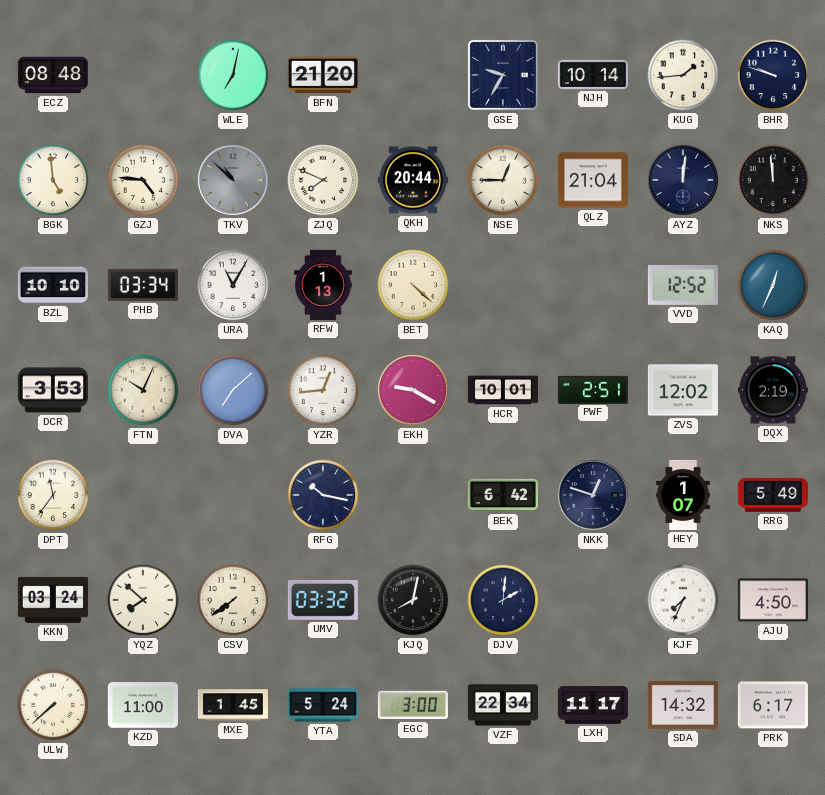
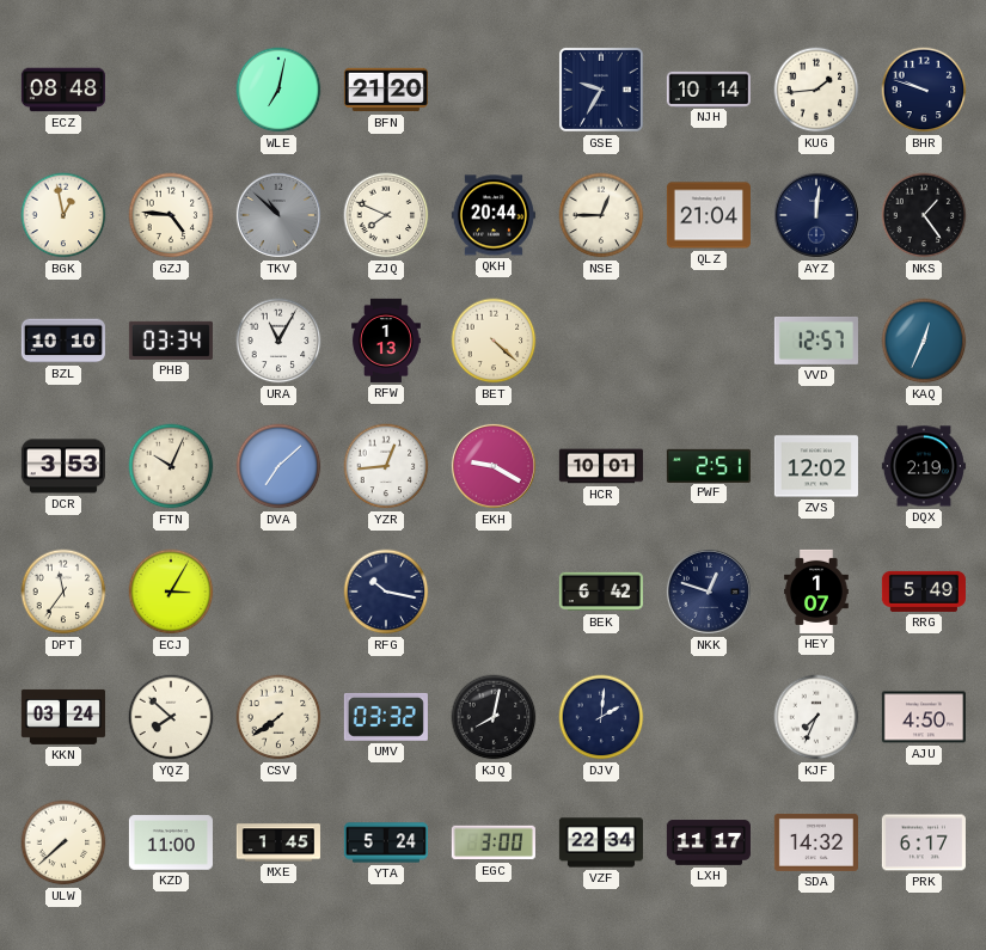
BGK: 4:59 -> 12:58
NKS: 11:59 -> 1:24
VVD: 12:52 -> 12:57
ECJ: none -> 3:05
